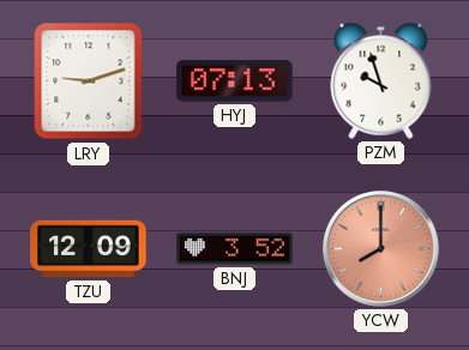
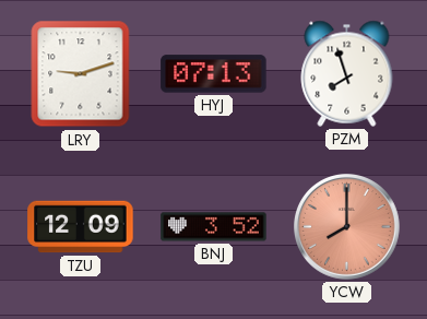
PZM: 9:57 -> 7:57
